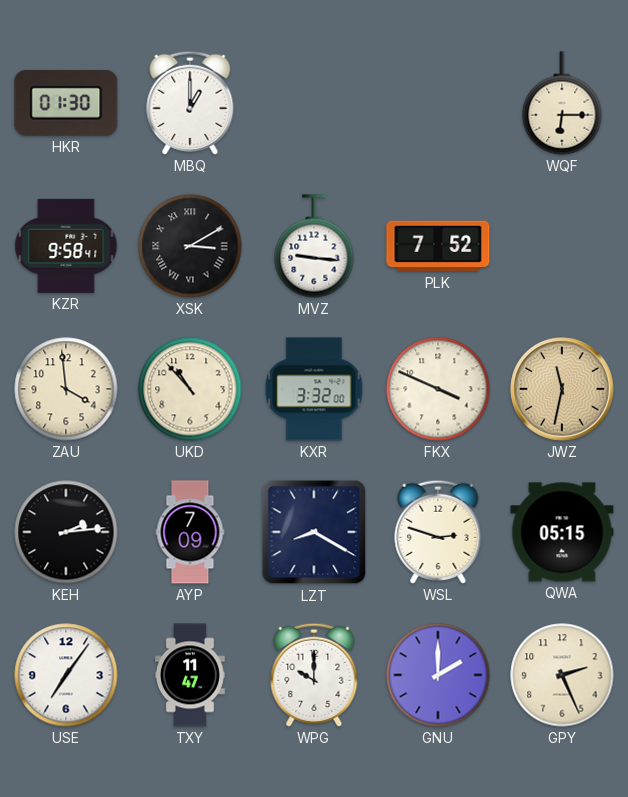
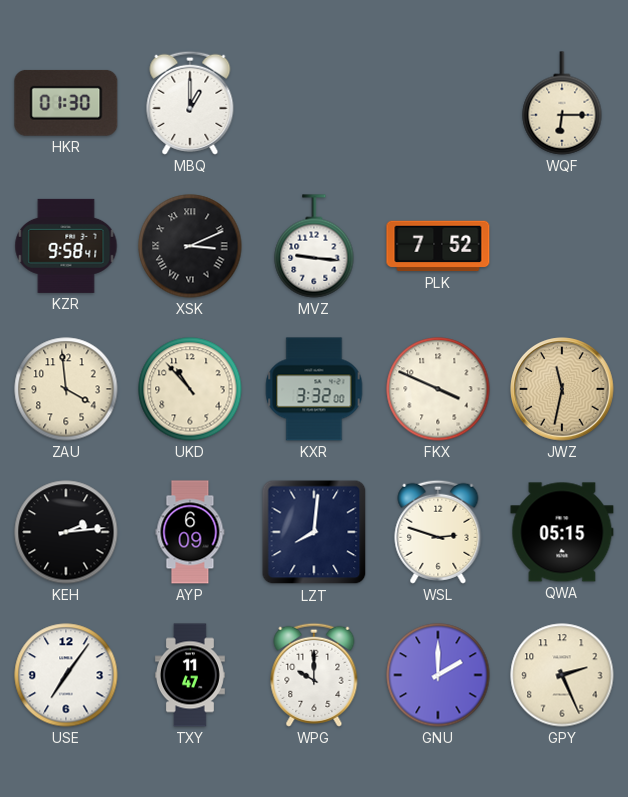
XSK: 3:10 -> 3:11
AYP: 7:09 -> 6:09
LZT: 8:20 -> 8:01
